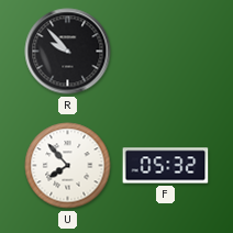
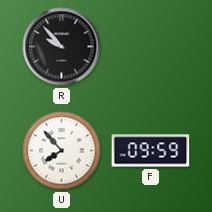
F: 05:32 -> 09:59
